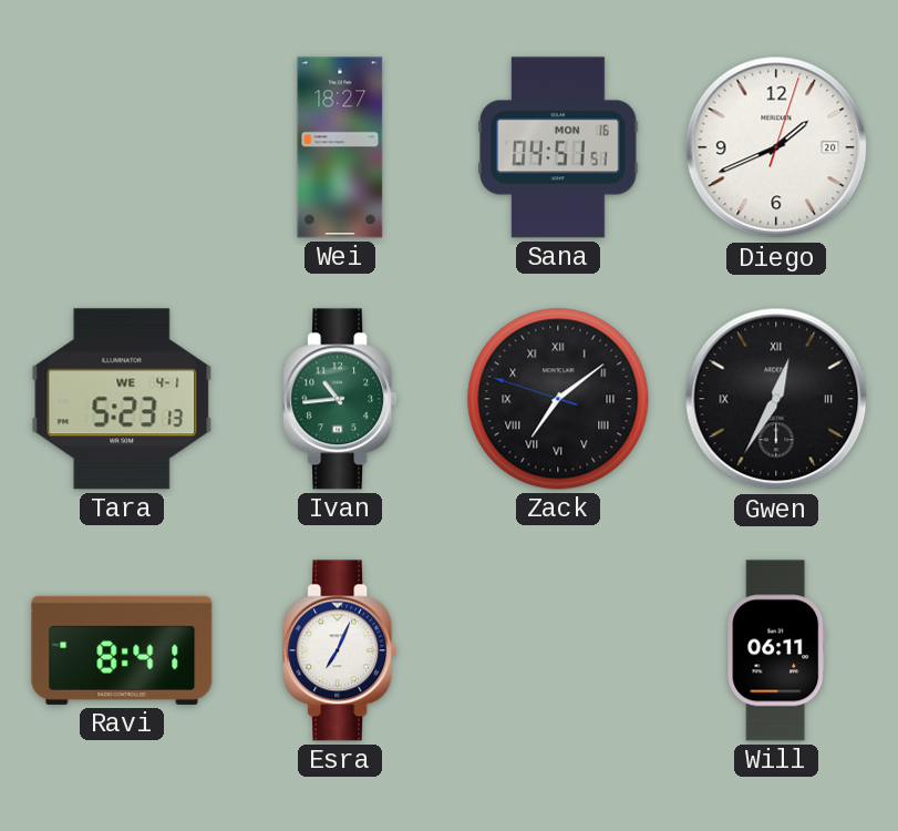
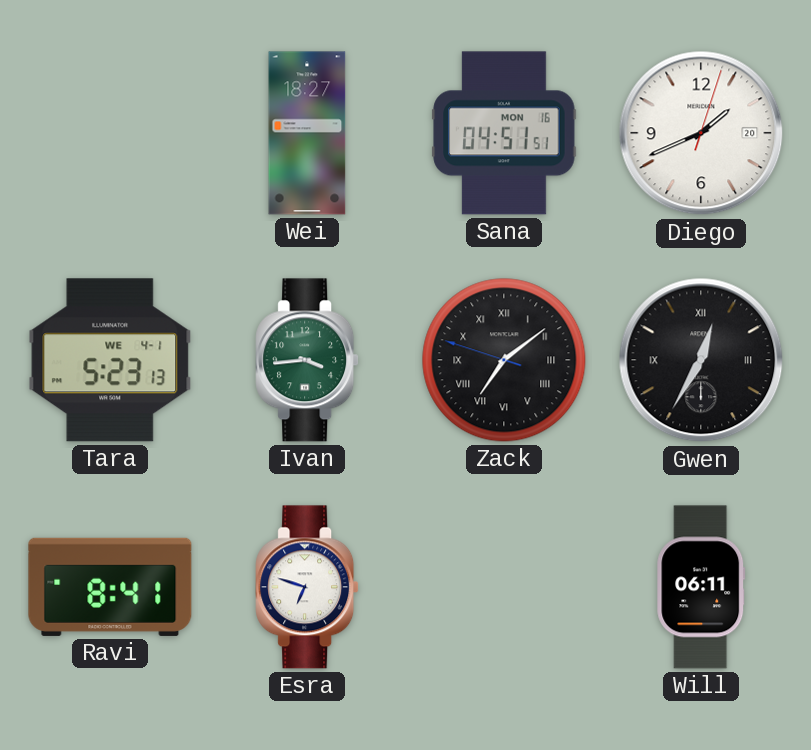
Ivan: 10:44 -> 3:44
Esra: 7:04 -> 6:48
